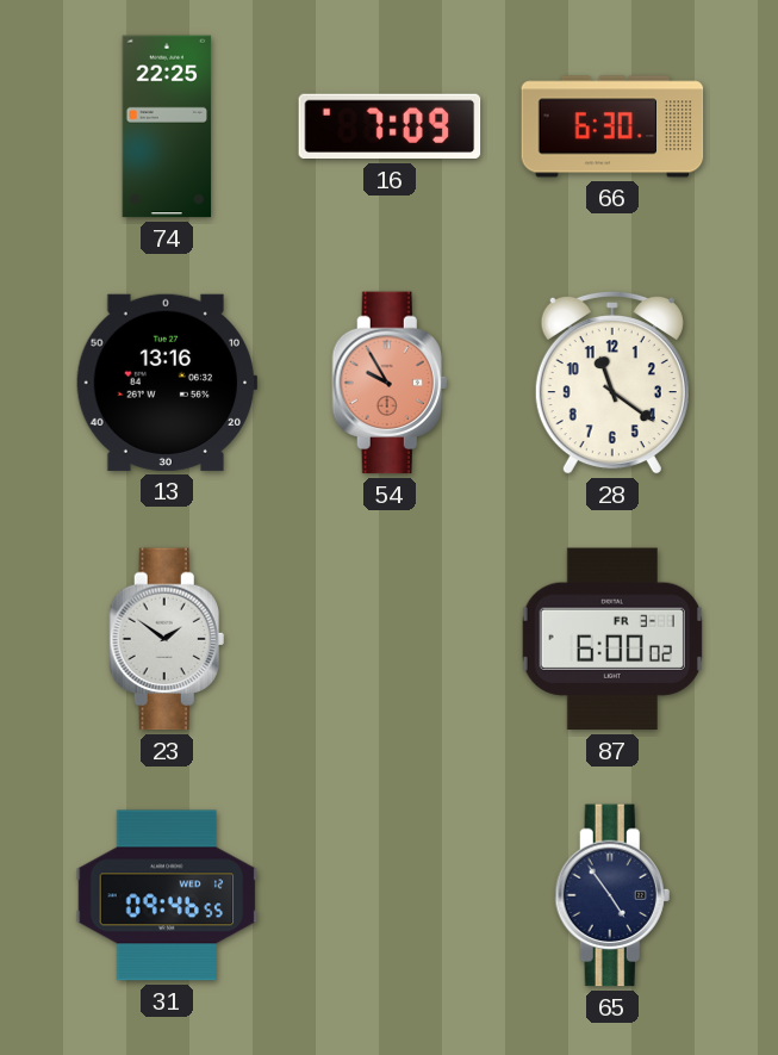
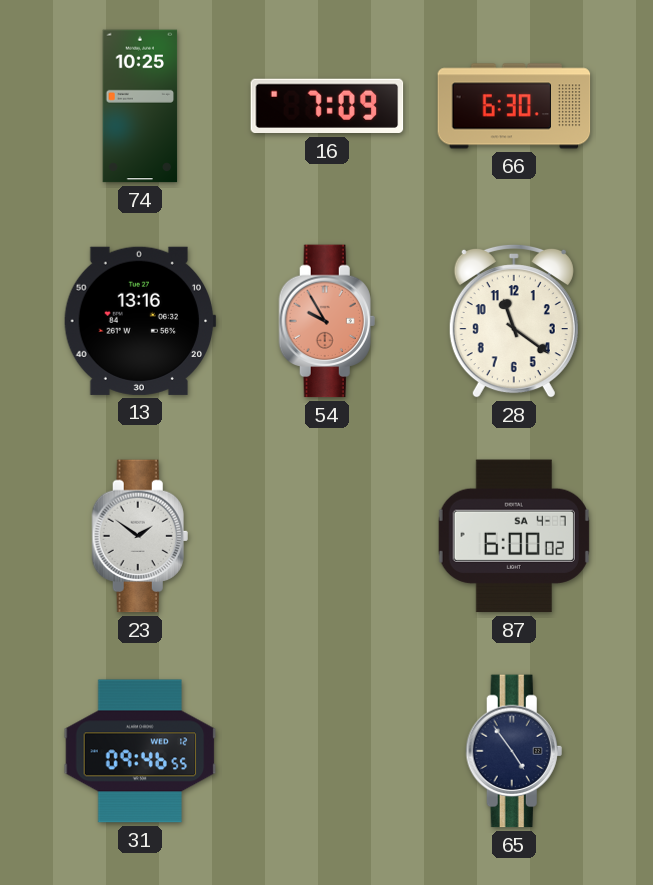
74: 22:25 -> 10:25
87 date: FR 3-1 -> SA 4-7
